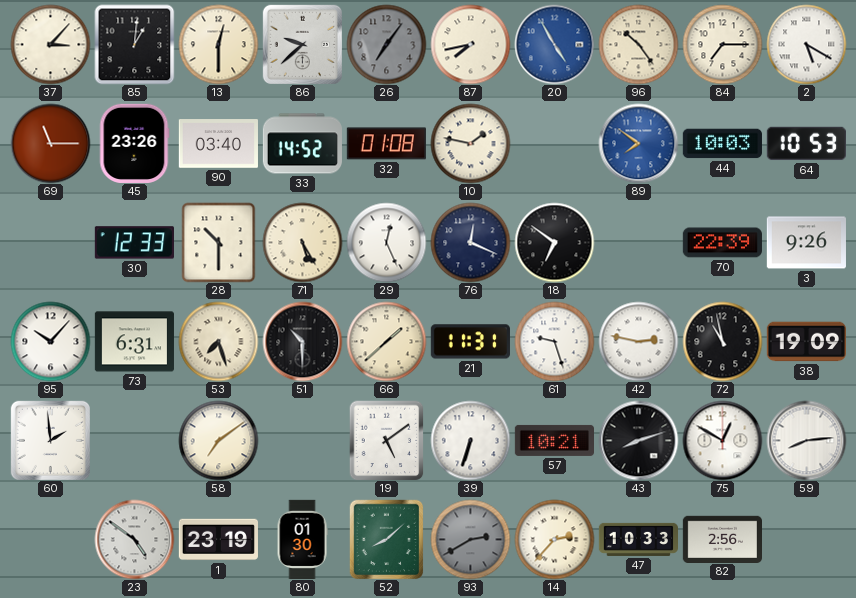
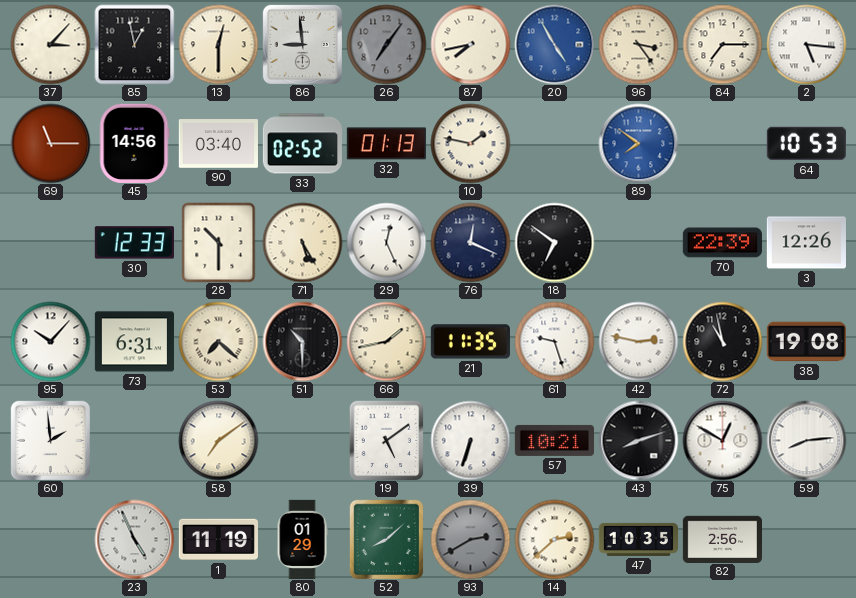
85: 1:01 -> 12:58
86: 9:38 -> 8:59
96: 10:24 -> 3:24
2: 5:20 -> 5:16
45: 23:26 -> 14:56
33: 14:52 -> 02:52
32: 01:08 -> 01:13
44: 10:03 -> none
3: 9:26 -> 12:26
53: 7:27 -> 7:22
66: 1:38 -> 1:43
21: 11:31 -> 11:35
38: 19:09 -> 19:08
23: 4:51 -> 4:56
1: 23:19 -> 11:19
80: 01:30 -> 01:29
14: 2:37 -> 2:38
47: 10:33 -> 10:35
